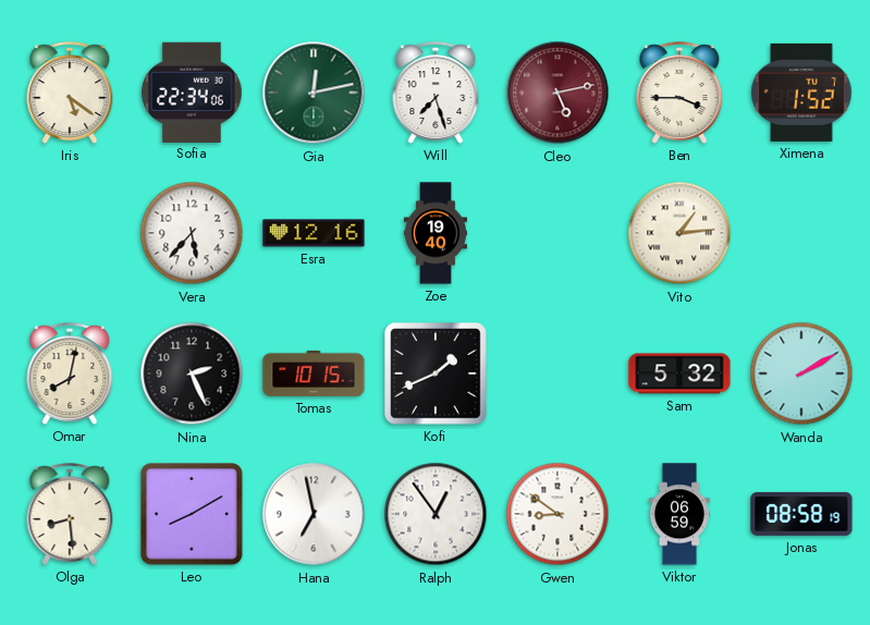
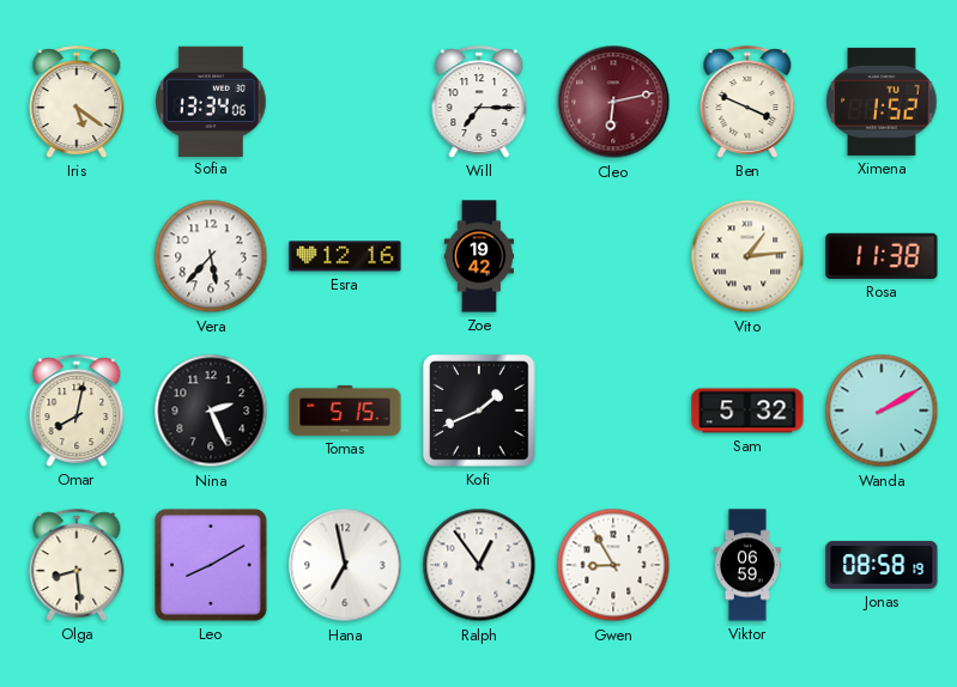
Sofia: 22:34 -> 13:34
Gia: 12:13 -> none
Will: 7:27 -> 7:15
Cleo: 5:13 -> 6:13
Ben: 3:45 -> 3:49
Zoe: 19:40 -> 19:42
Rosa: none -> 11:38
Tomas: 10:15 -> 5:15
Gwen: 8:51 -> 8:55
